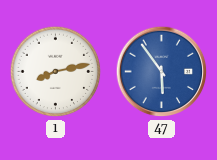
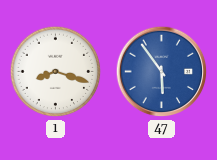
1: 8:13 -> 8:18
